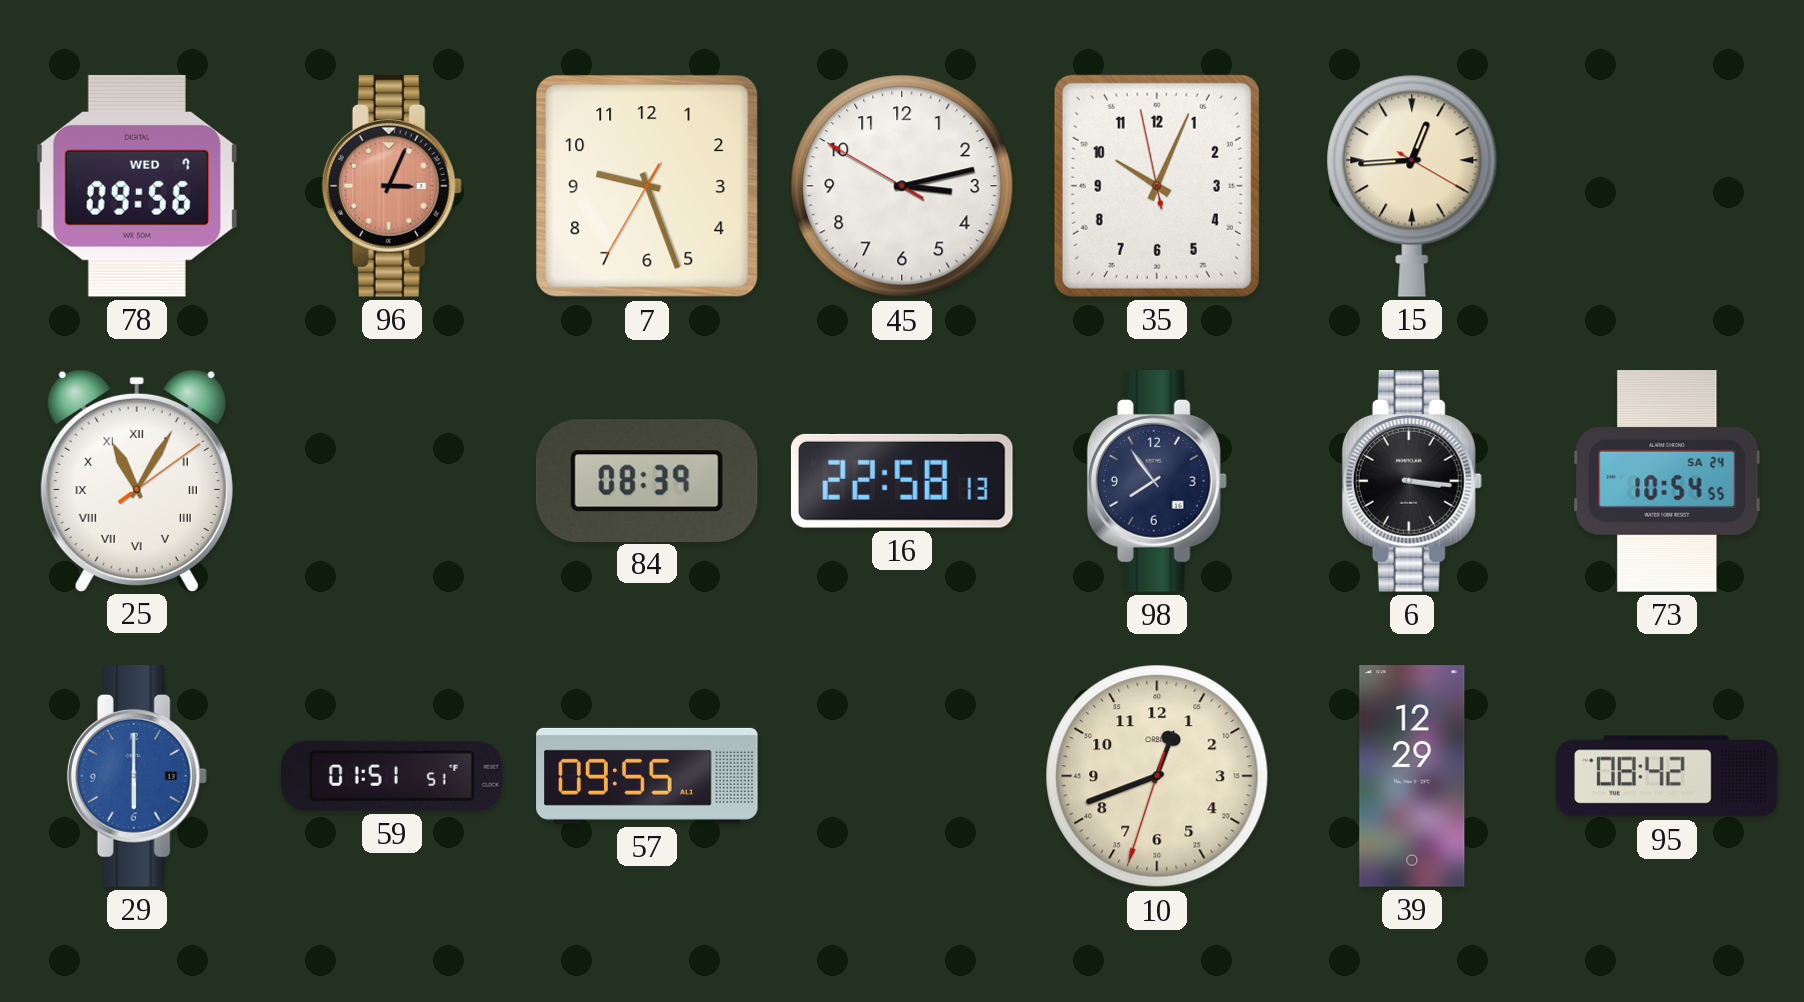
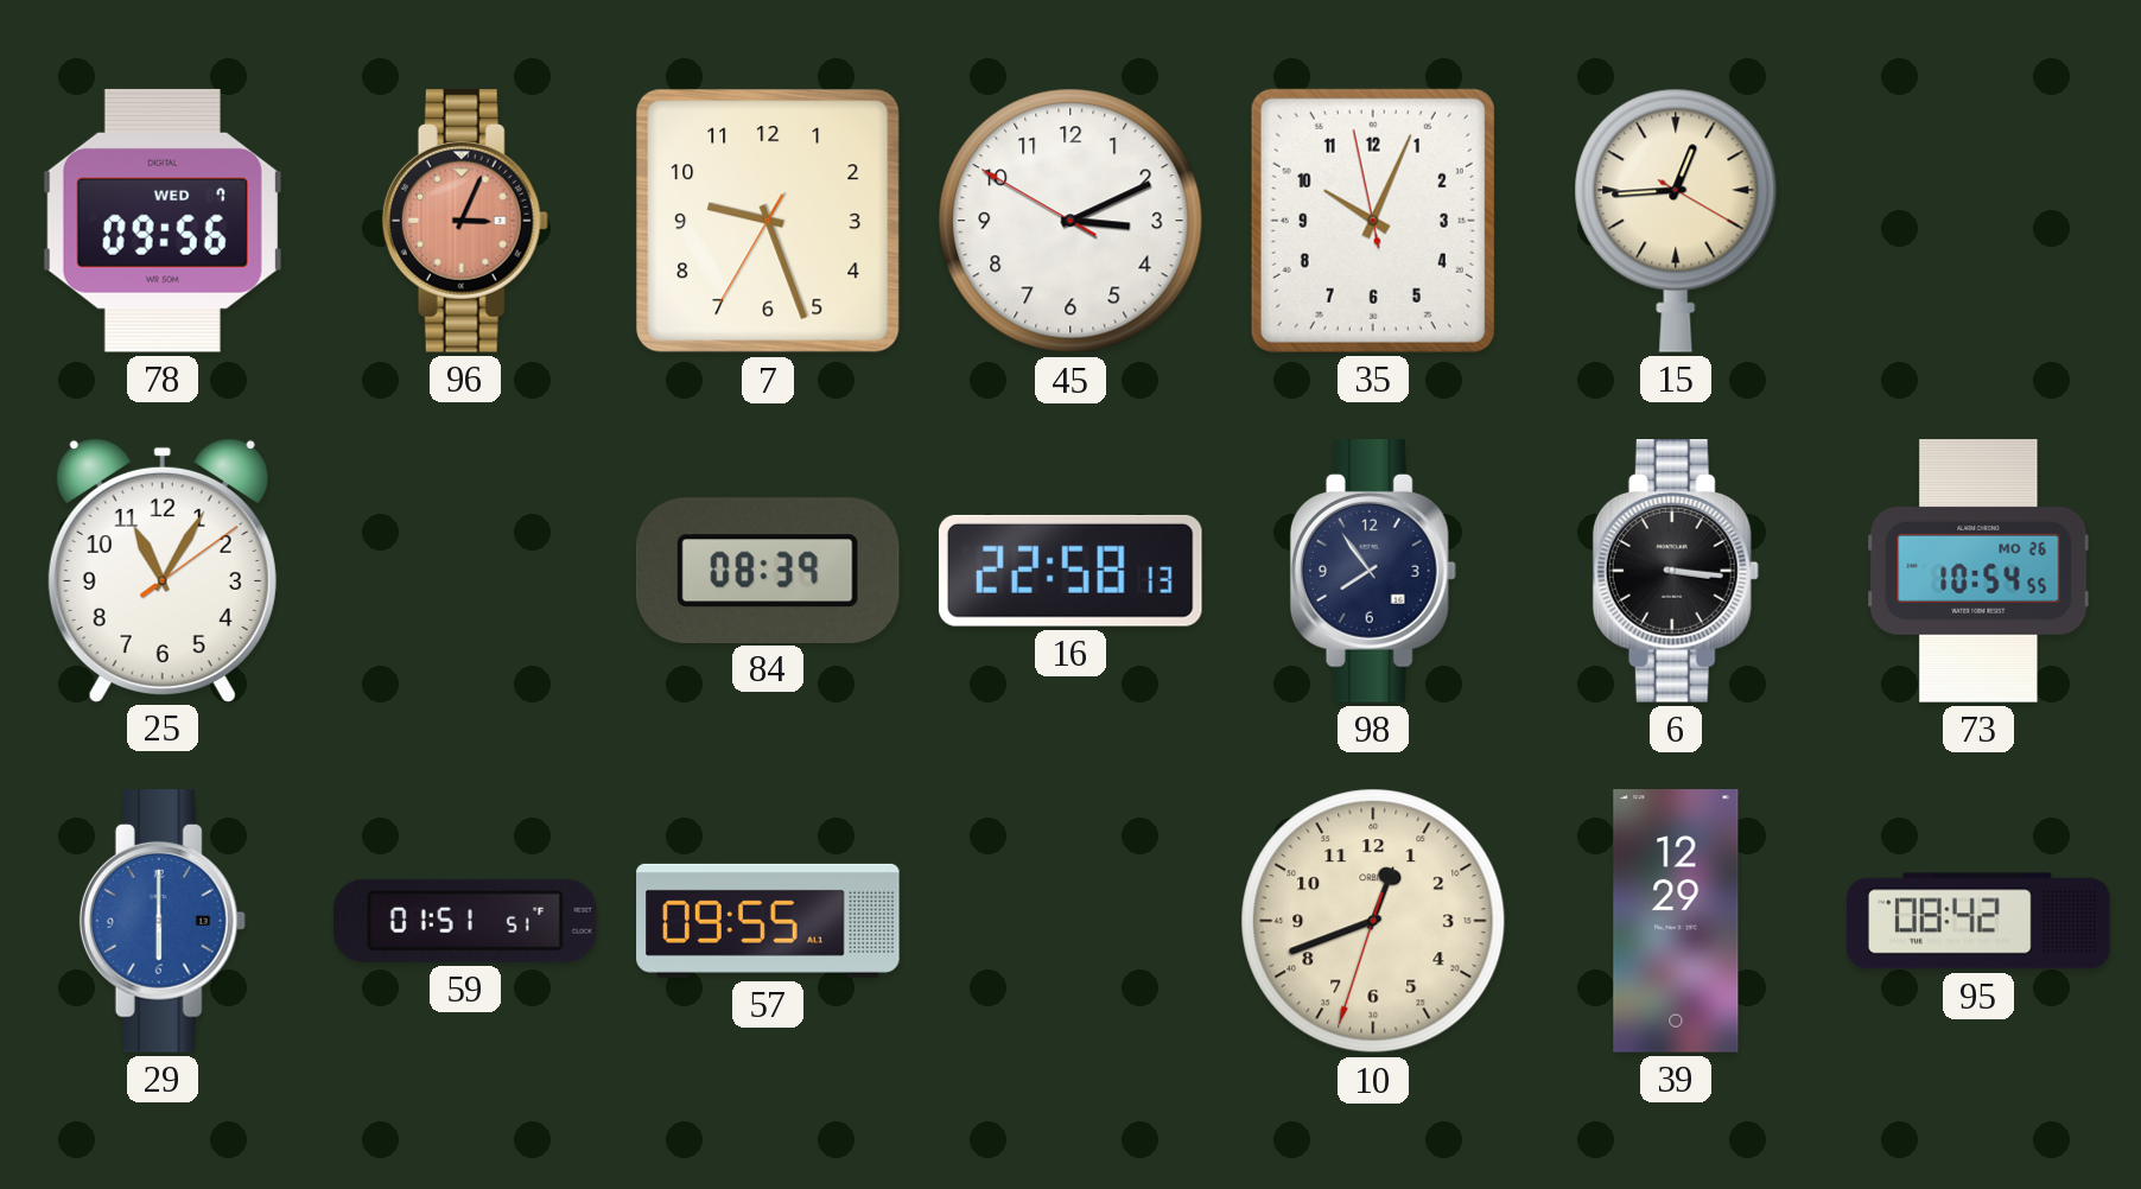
45: 3:12 -> 3:10
25 numerals: Roman -> Arabic
73 date: SA 24 -> MO 26
